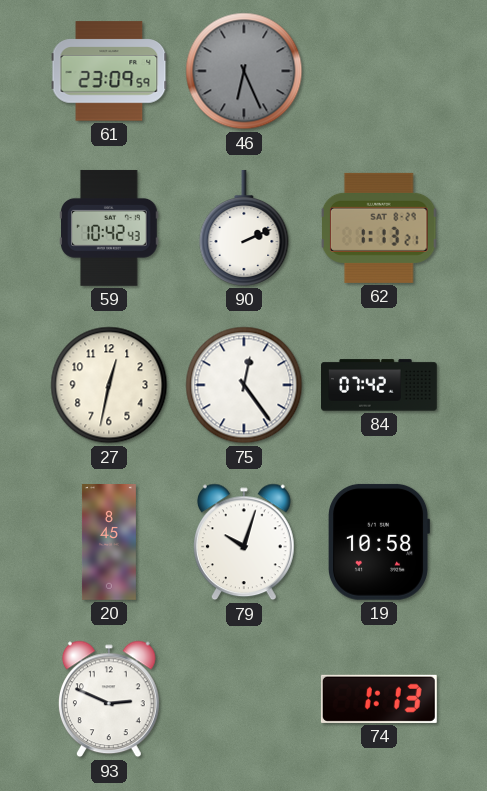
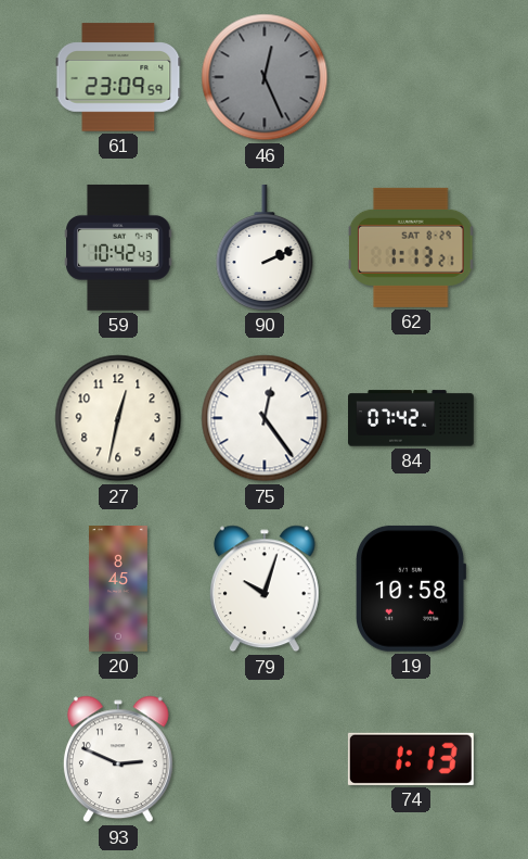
46: 6:26 -> 12:26
